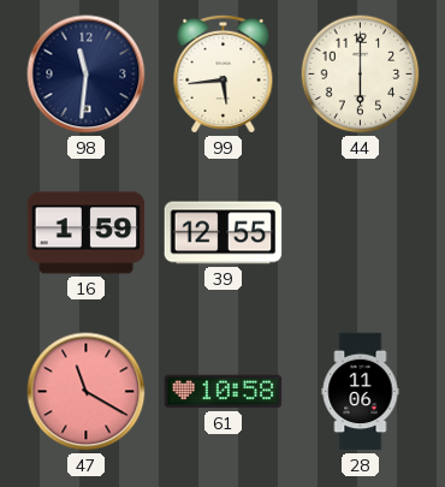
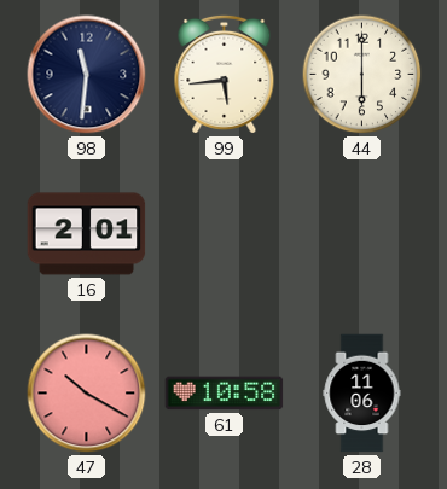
16: 1:59 -> 2:01
39: 12:55 -> none
47: 11:20 -> 10:20
